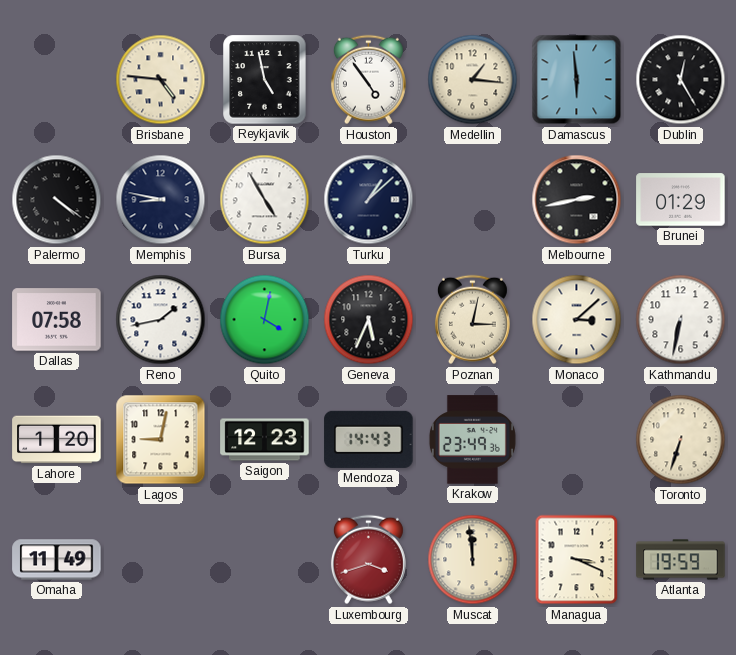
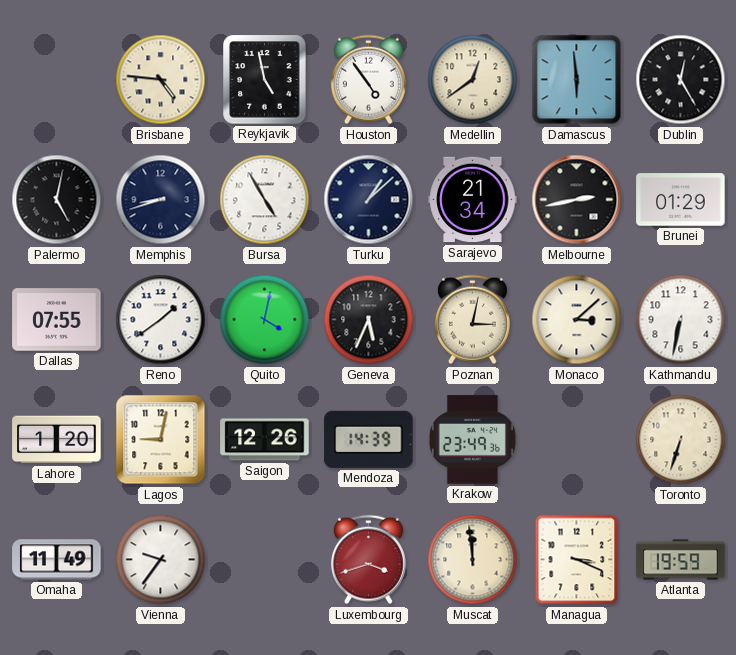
Medellin: 1:16 -> 12:39
Palermo: 4:21 -> 5:02
Memphis: 8:47 -> 8:42
Sarajevo: none -> 21:34
Dallas: 07:58 -> 07:55
Reno: 1:43 -> 1:39
Saigon: 12:23 -> 12:26
Mendoza: 14:43 -> 14:39
Vienna: none -> 9:36
